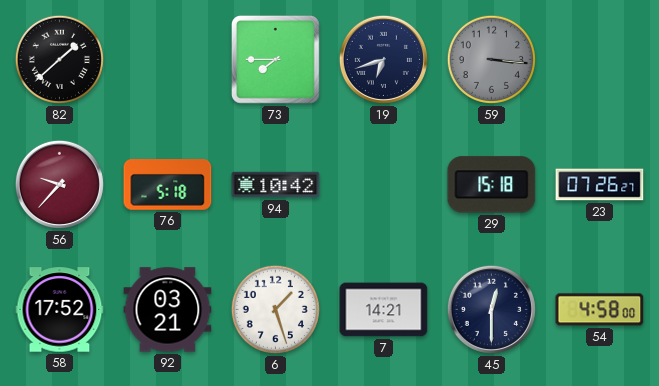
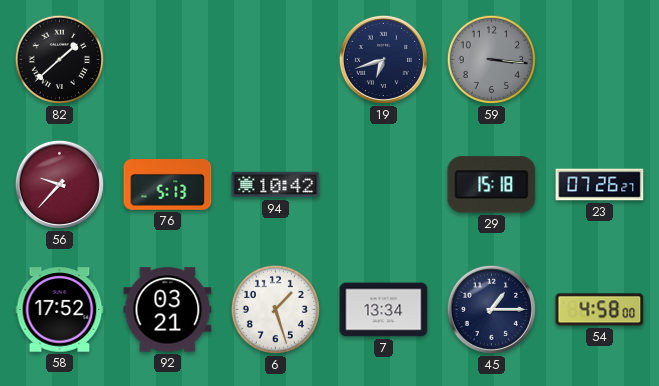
73: 7:45 -> none
76: 5:18 -> 5:13
7: 14:21 -> 13:34
45: 12:30 -> 1:15
